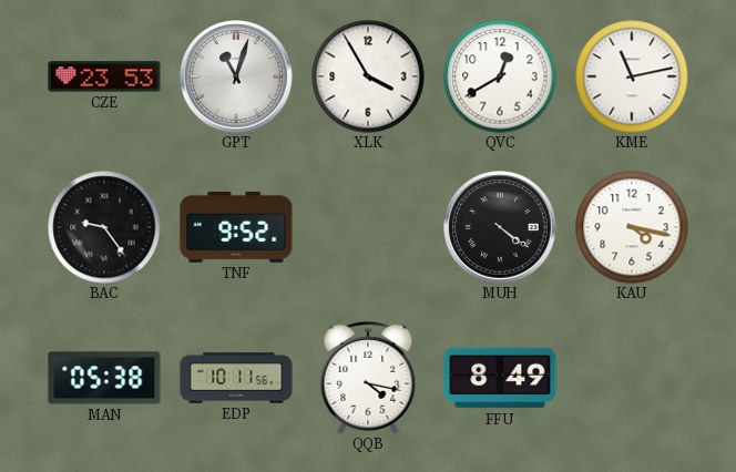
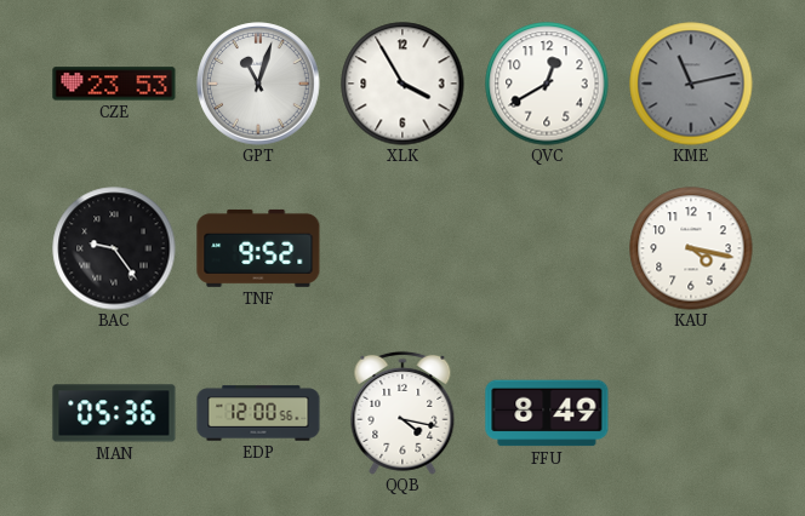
KME dial: white -> grey
MUH: 4:21 -> none
MAN: 05:38 -> 05:36
EDP: 10:11 -> 12:00
